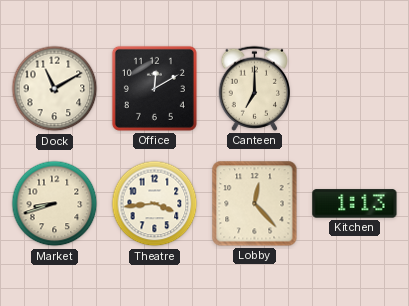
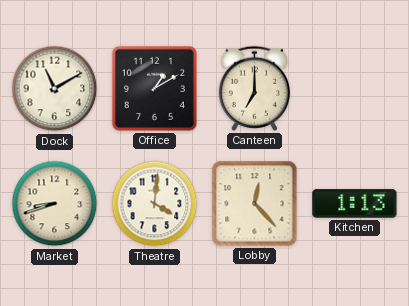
Office: 12:10 -> 1:10
Theatre: 3:44 -> 4:01
